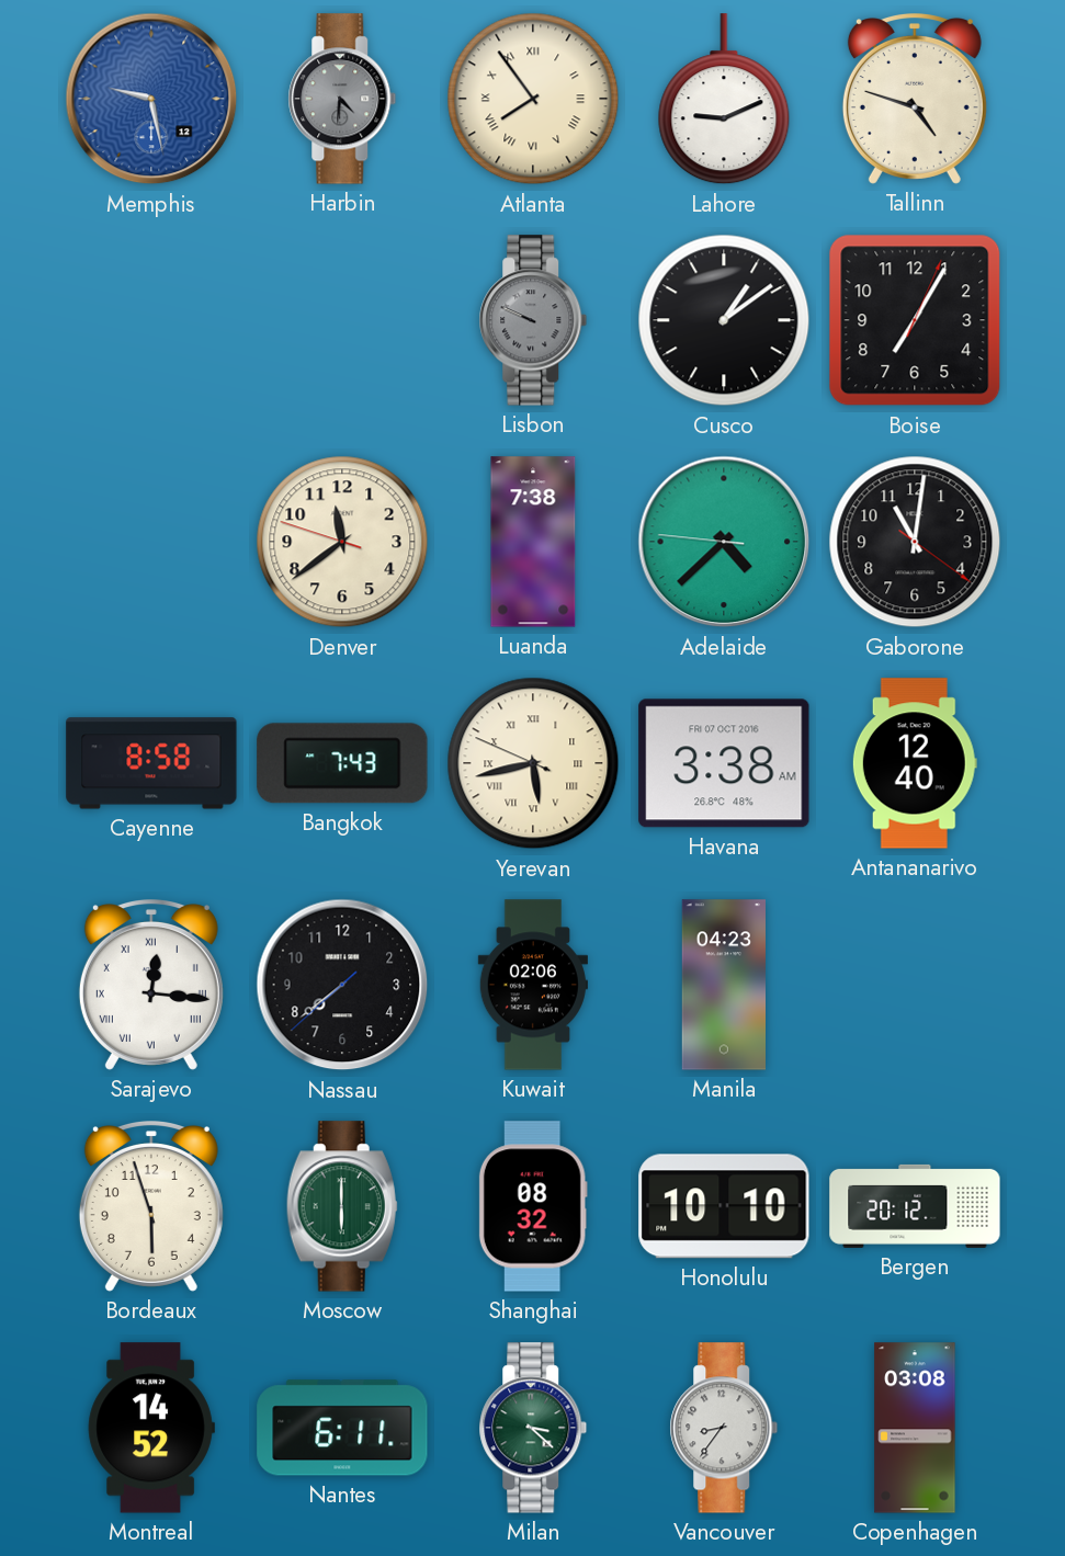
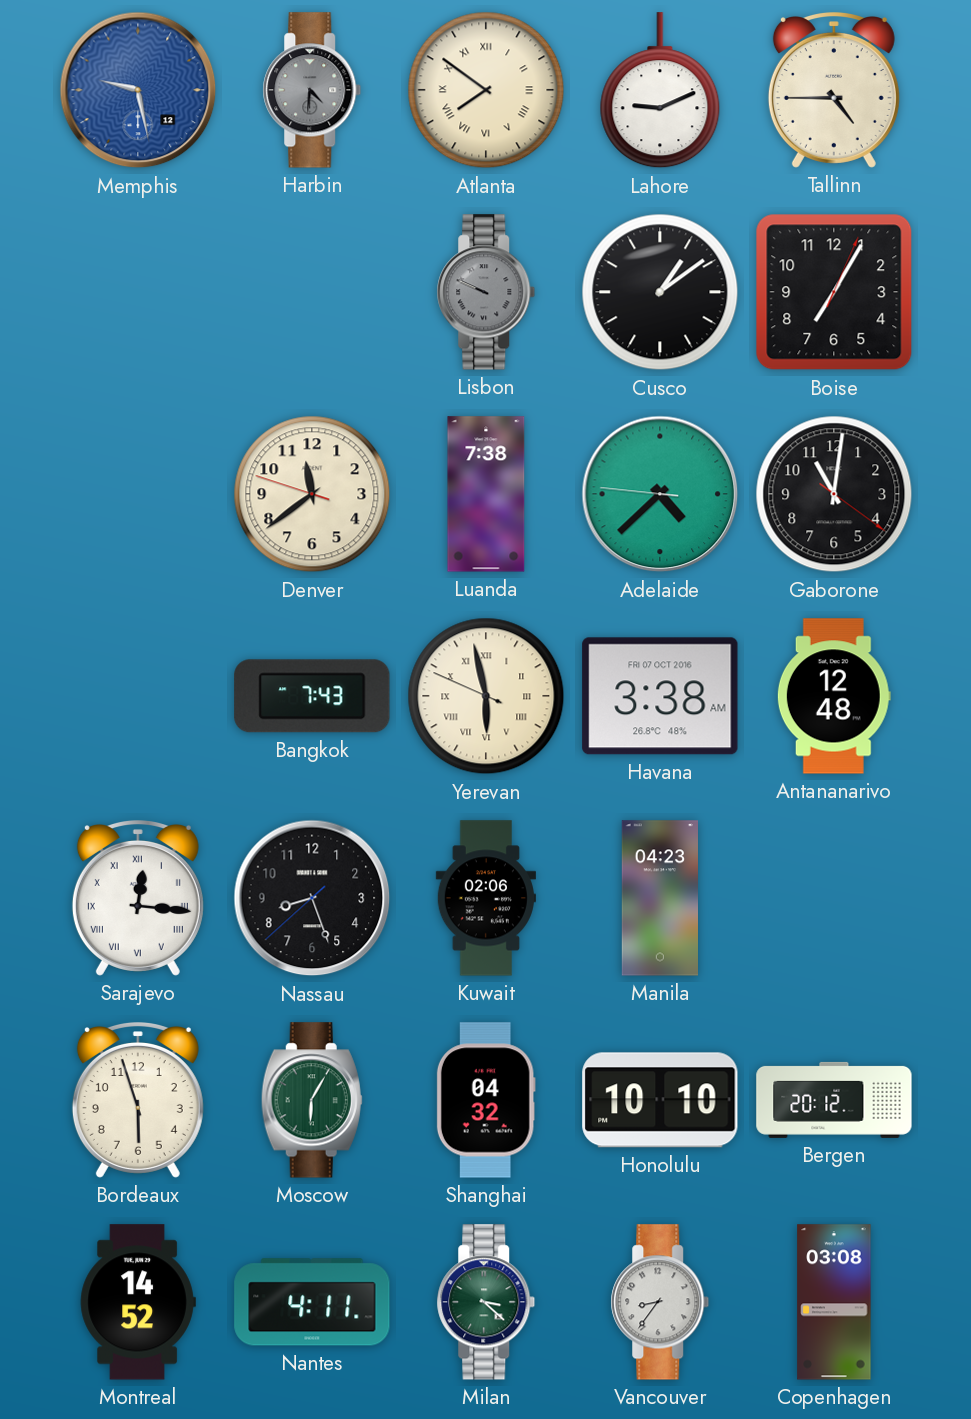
Atlanta: 7:54 -> 7:51
Tallinn: 4:48 -> 4:45
Cayenne: 8:58 -> none
Yerevan: 5:42 -> 5:57
Antananarivo: 12:40 -> 12:48
Nassau: 7:38 -> 8:26
Moscow: 6:00 -> 6:05
Shanghai: 08:32 -> 04:32
Nantes: 6:11 -> 4:11
